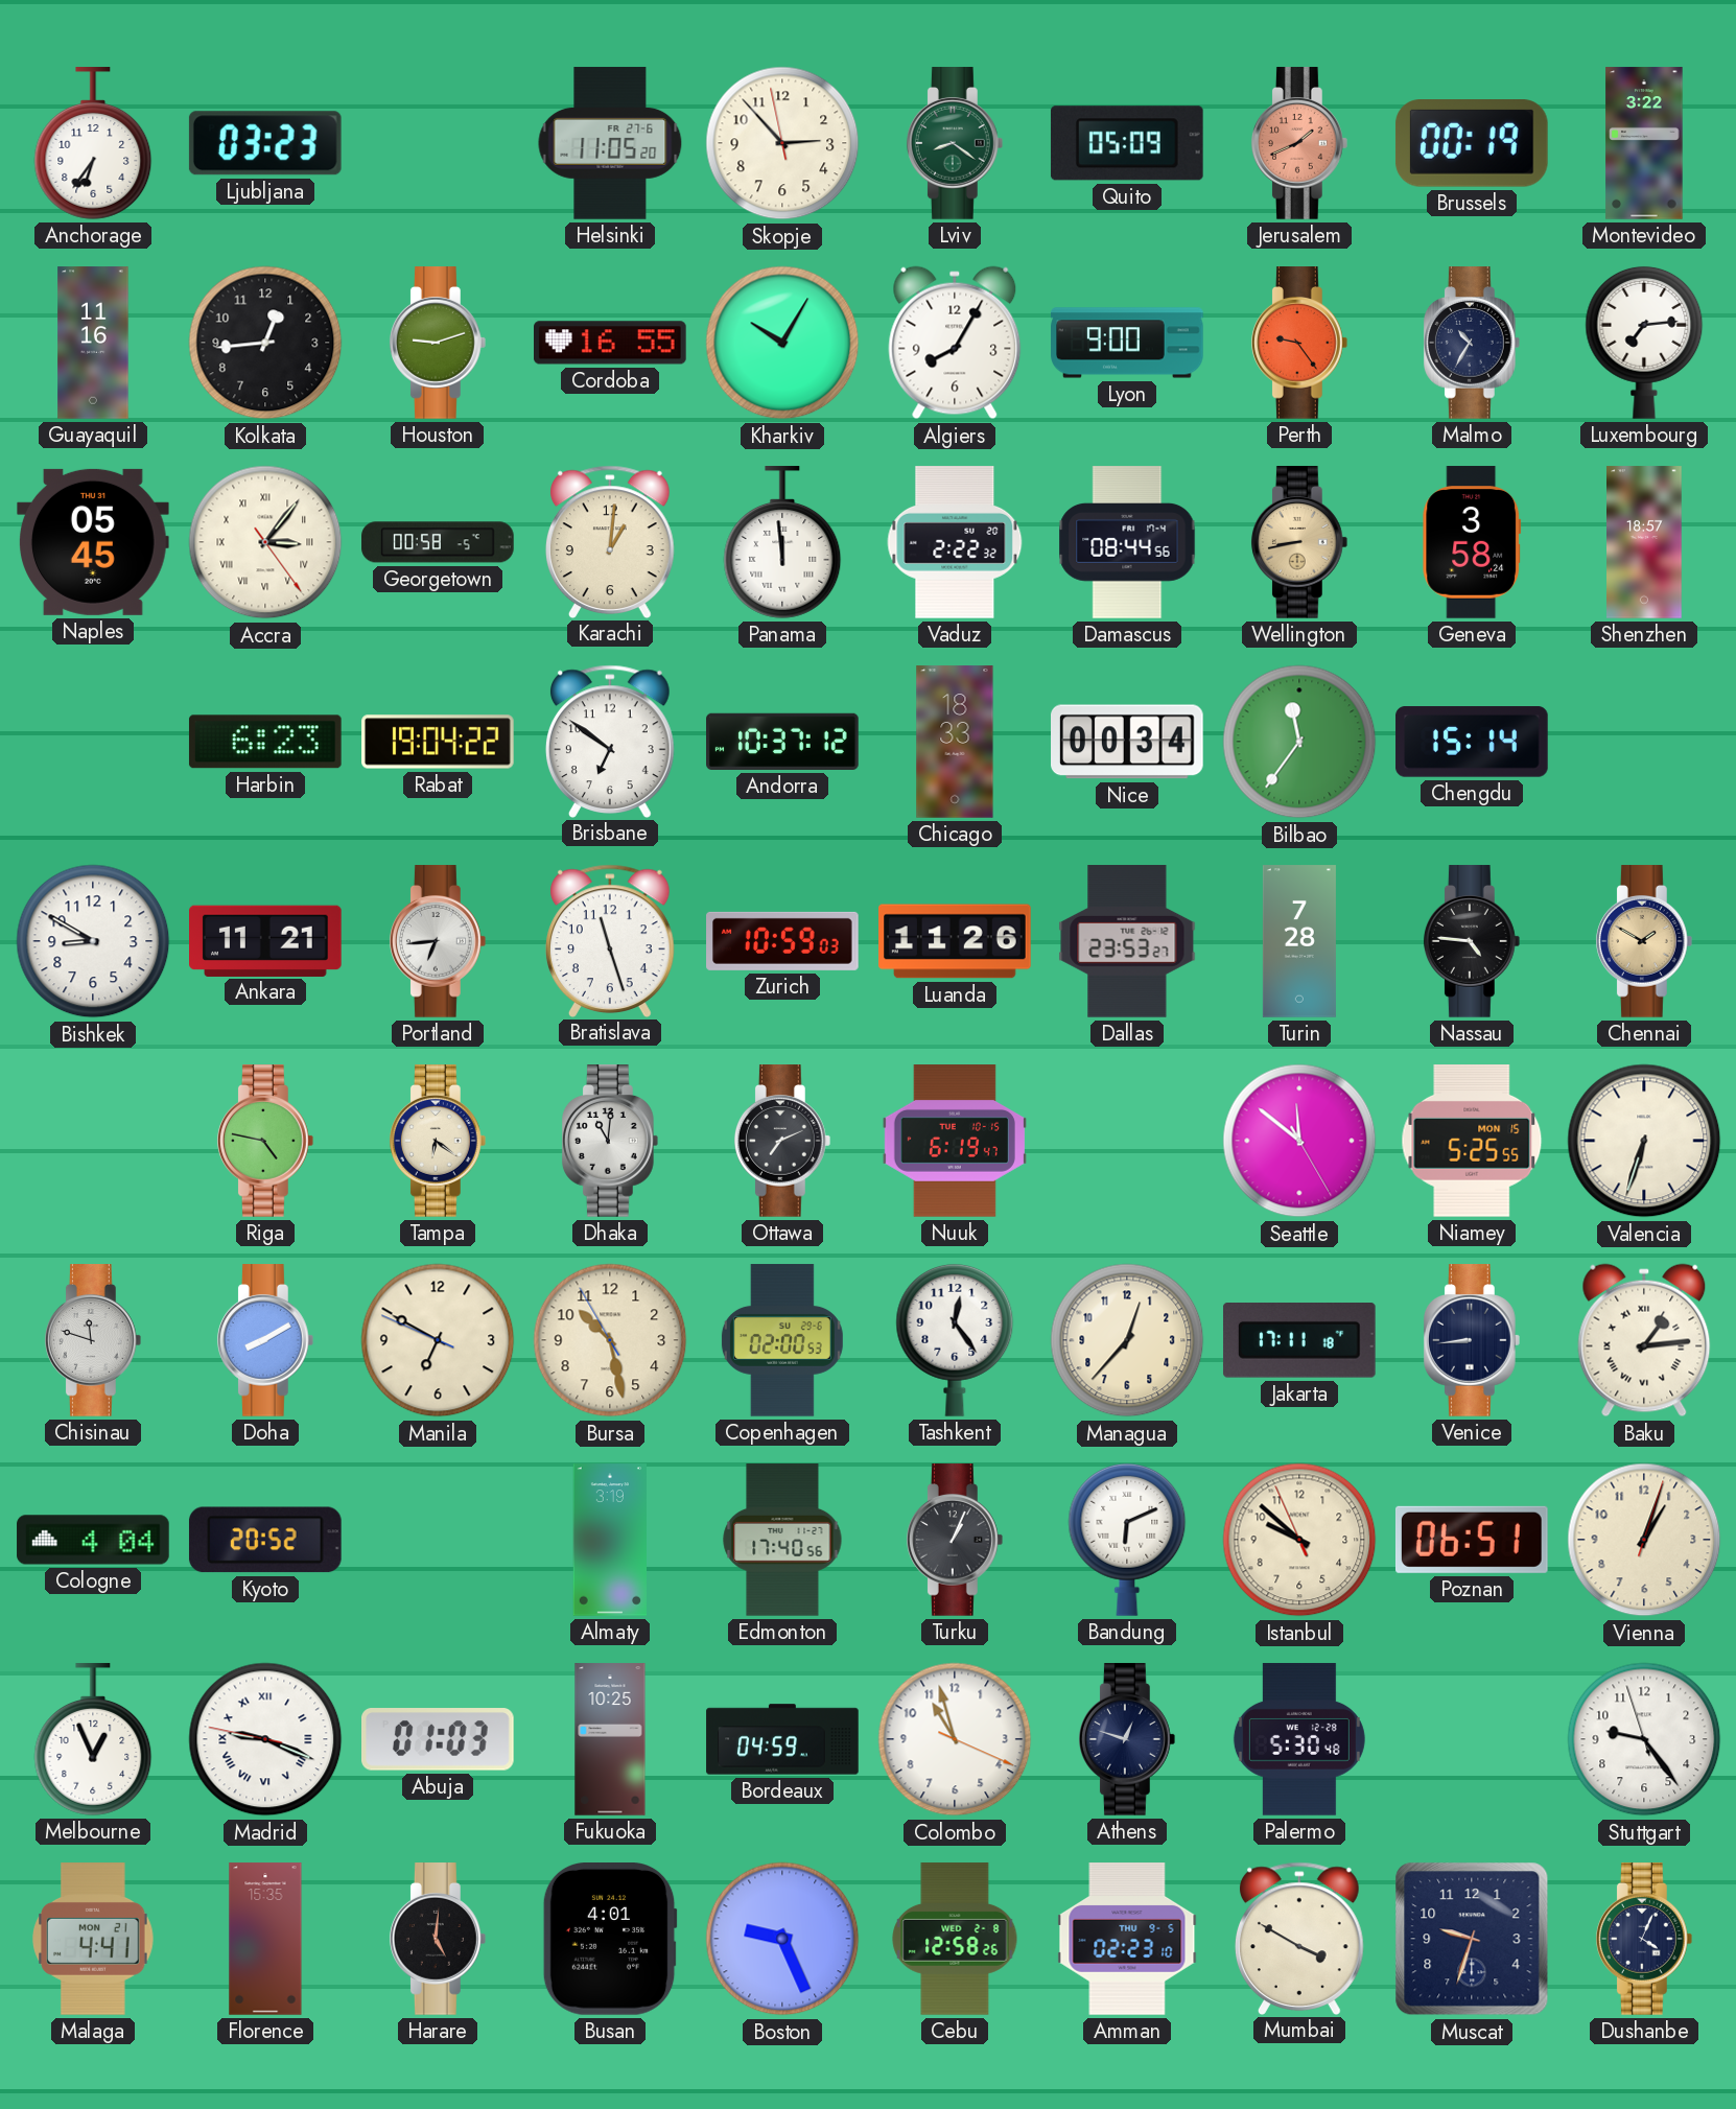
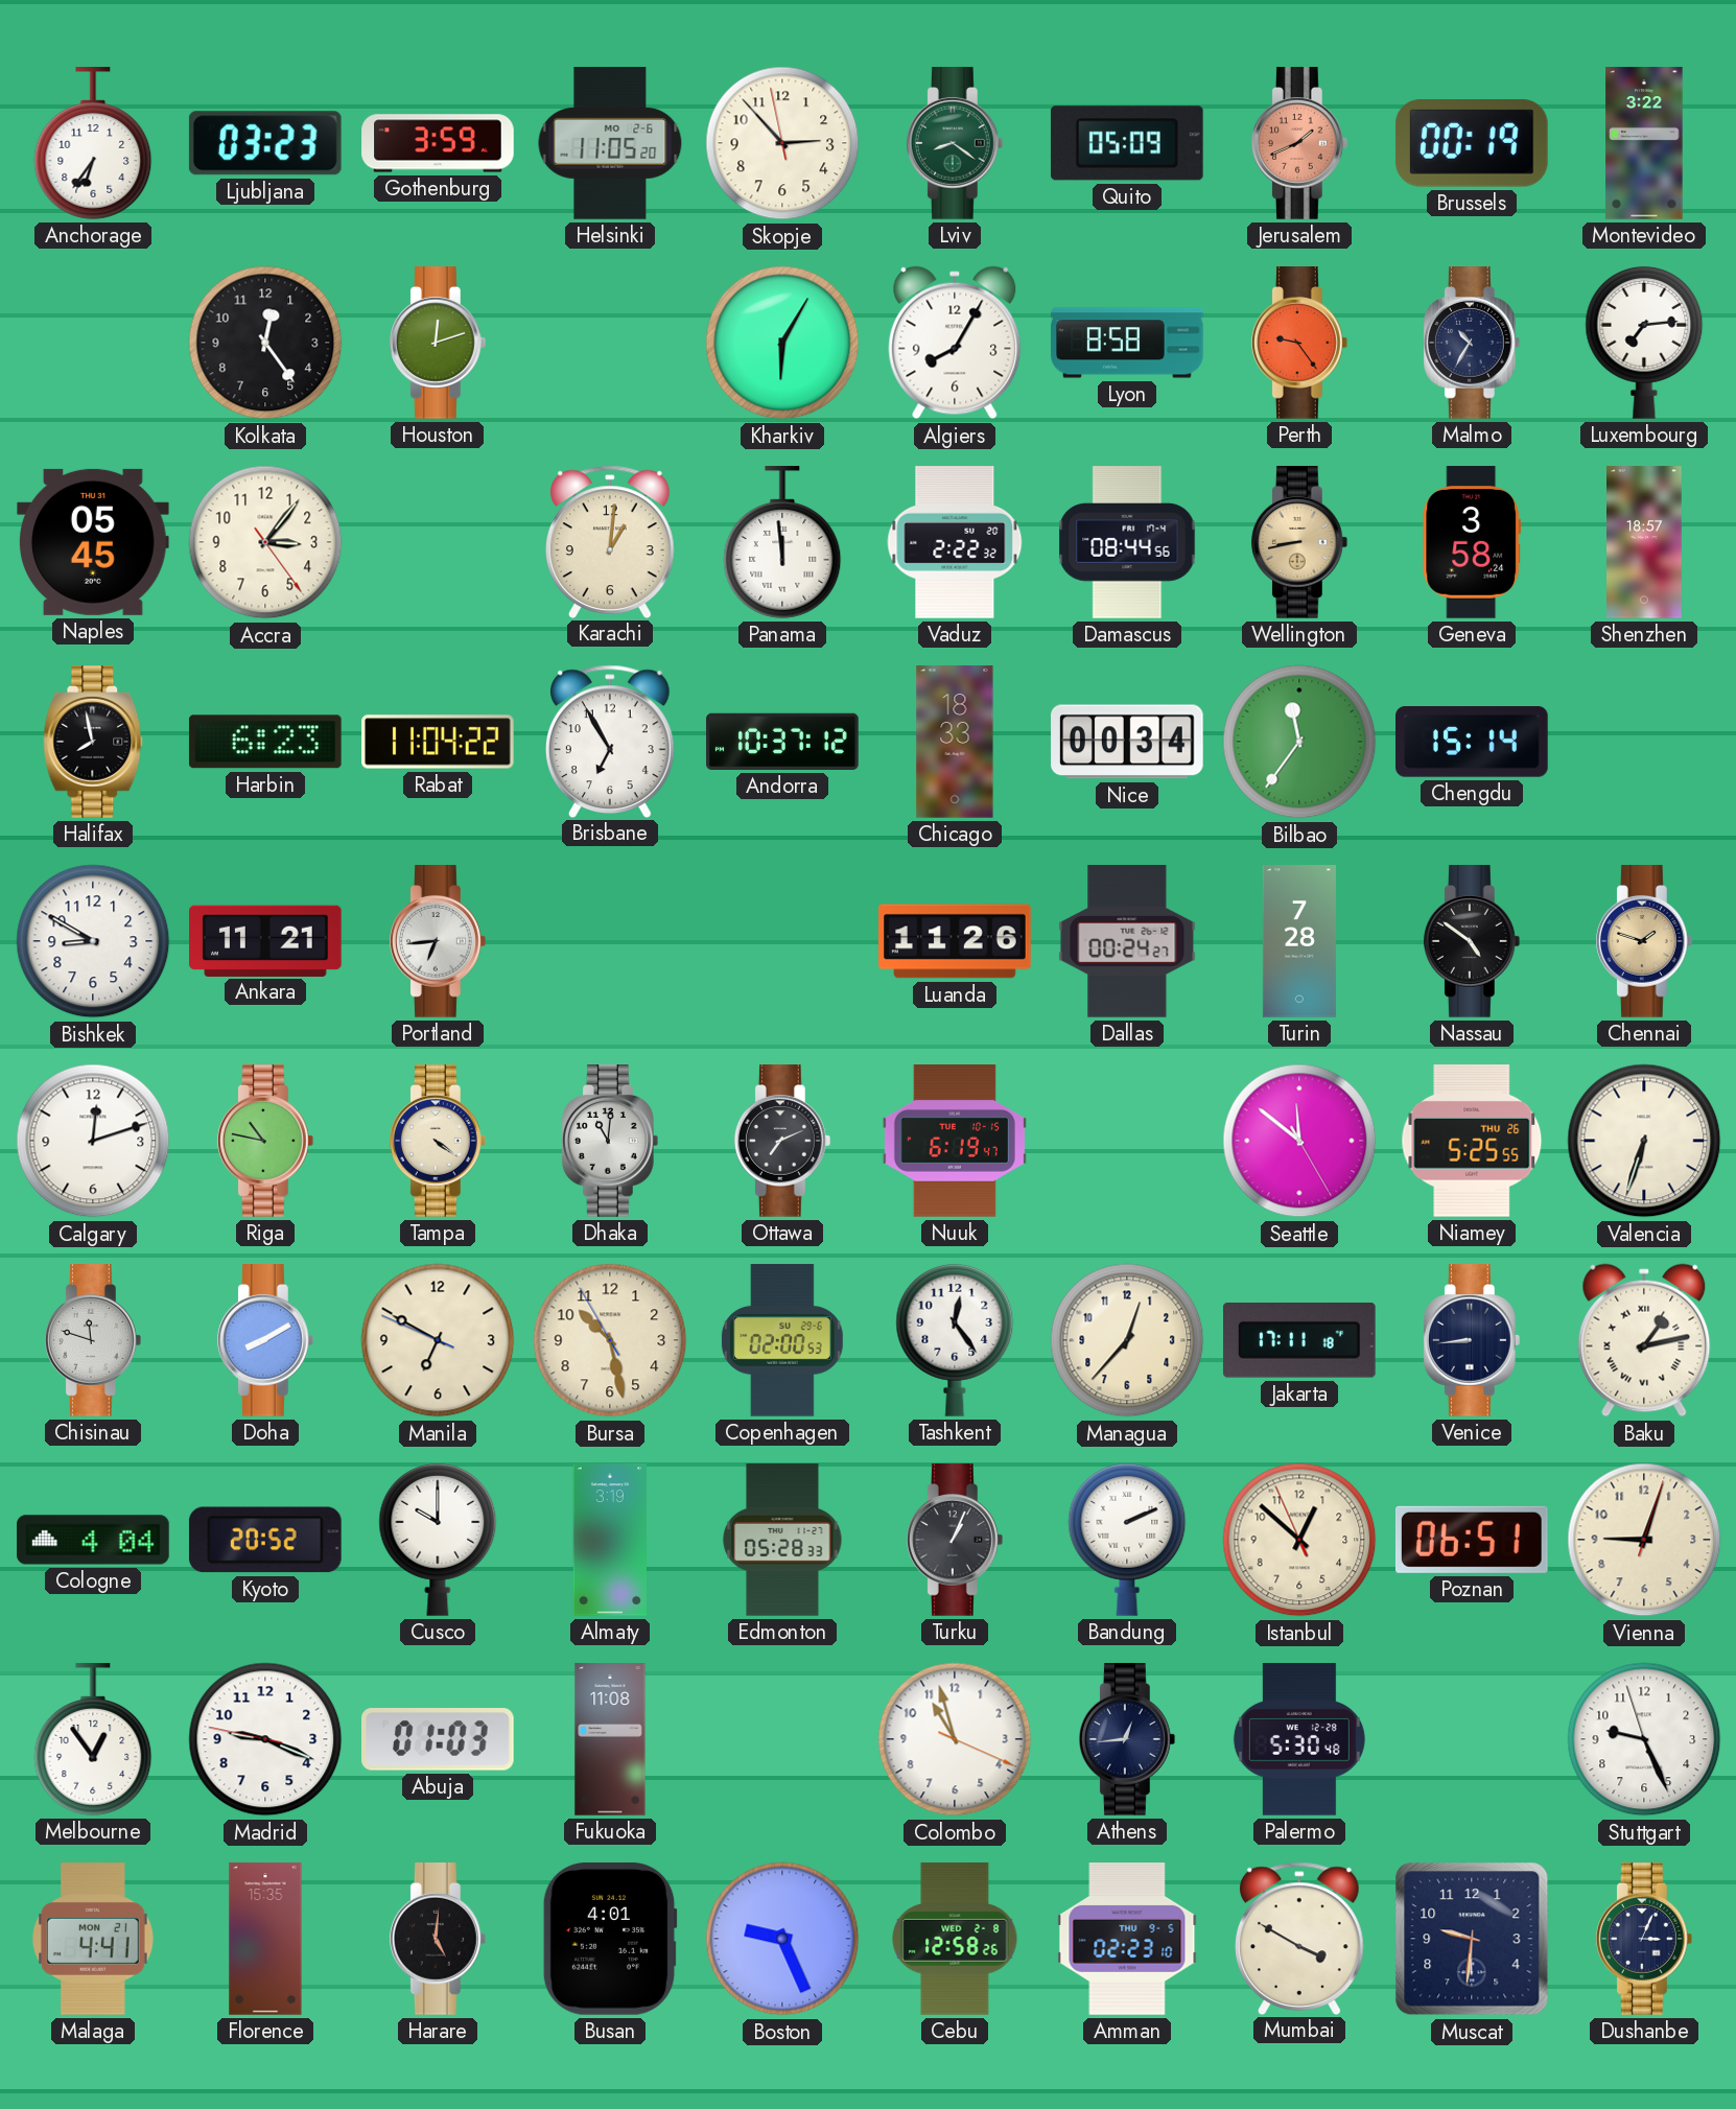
Gothenburg: none -> 3:59
Helsinki date: FR 27-6 -> MO 2-6
Guayaquil: 11:16 -> none
Kolkata: 12:44 -> 12:24
Houston: 9:12 -> 12:12
Cordoba: 16:55 -> none
Kharkiv: 10:05 -> 6:05
Lyon: 9:00 -> 8:58
Accra numerals: Roman -> Arabic
Georgetown: 00:58 -> none
Halifax: none -> 7:58
Rabat: 19:04 -> 11:04
Brisbane: 6:51 -> 6:55
Bratislava: 11:27 -> none
Zurich: 10:59 -> none
Dallas: 23:53 -> 00:24
Nassau: 4:46 -> 4:51
Chennai: 1:50 -> 1:48
Calgary: none -> 12:12
Riga: 4:47 -> 10:47
Tampa: 6:21 -> 4:21
Niamey date: MON 15 -> THU 26
Baku: 1:14 -> 1:13
Cusco: none -> 10:00
Edmonton: 17:40 -> 05:28
Bandung: 6:11 -> 2:11
Istanbul: 9:51 -> 12:51
Vienna: 1:03 -> 9:03
Melbourne: 12:56 -> 12:54
Madrid numerals: Roman -> Arabic
Fukuoka: 10:25 -> 11:08
Bordeaux: 04:59 -> none
Athens: 12:48 -> 12:44
Stuttgart: 9:23 -> 9:25
Muscat: 9:33 -> 9:31
Dushanbe: 4:04 -> 3:04
